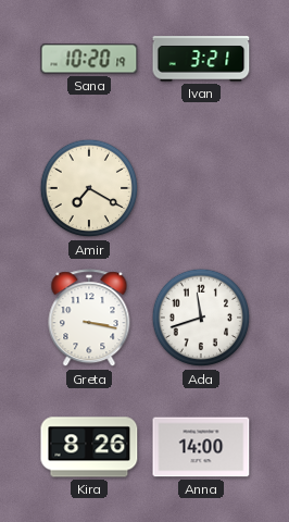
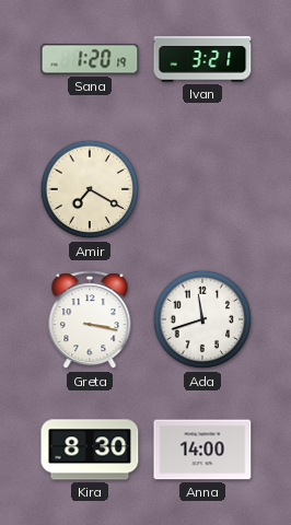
Sana: 10:20 -> 1:20
Kira: 8:26 -> 8:30
